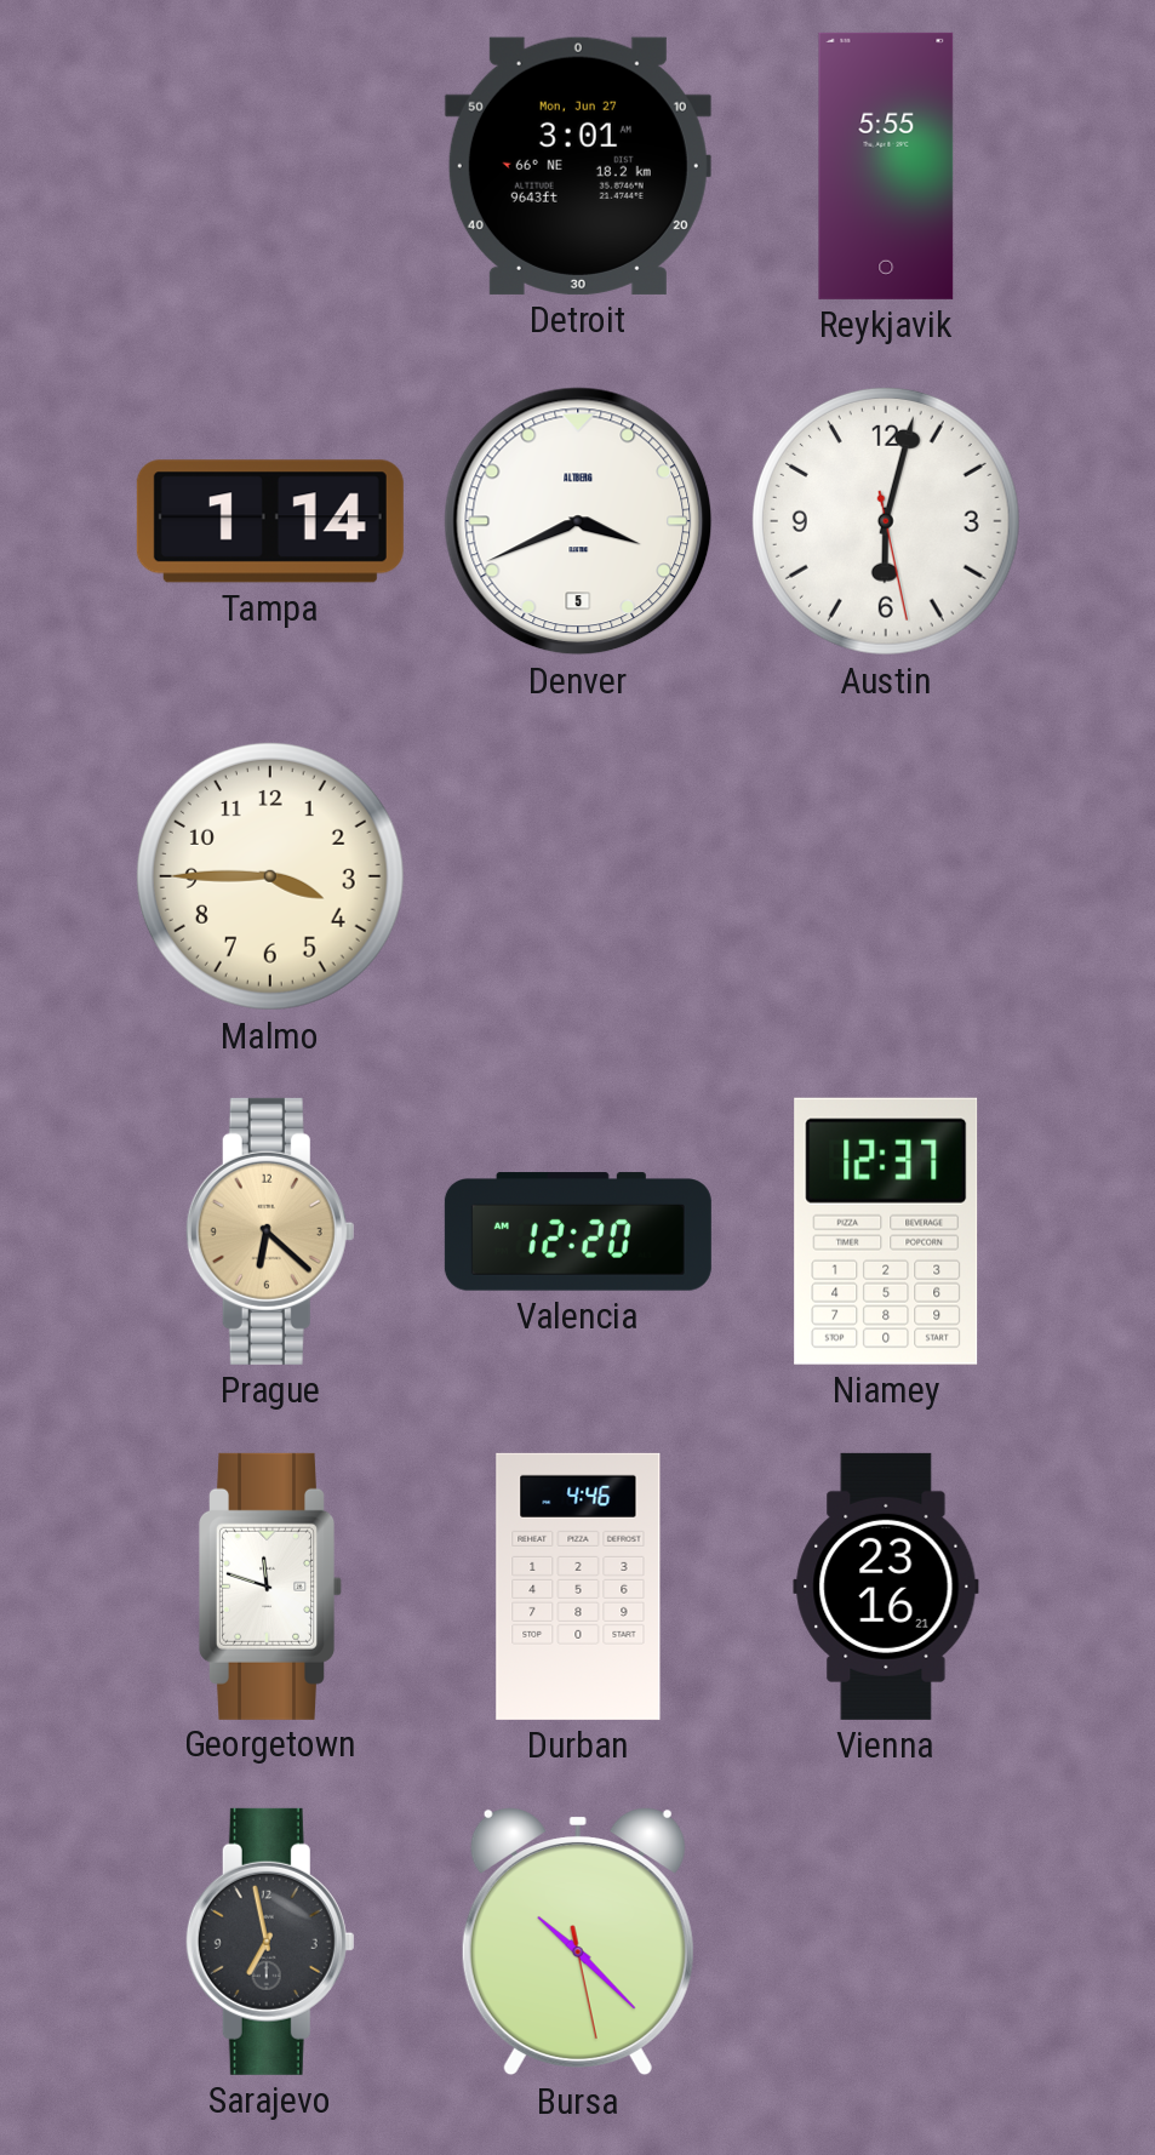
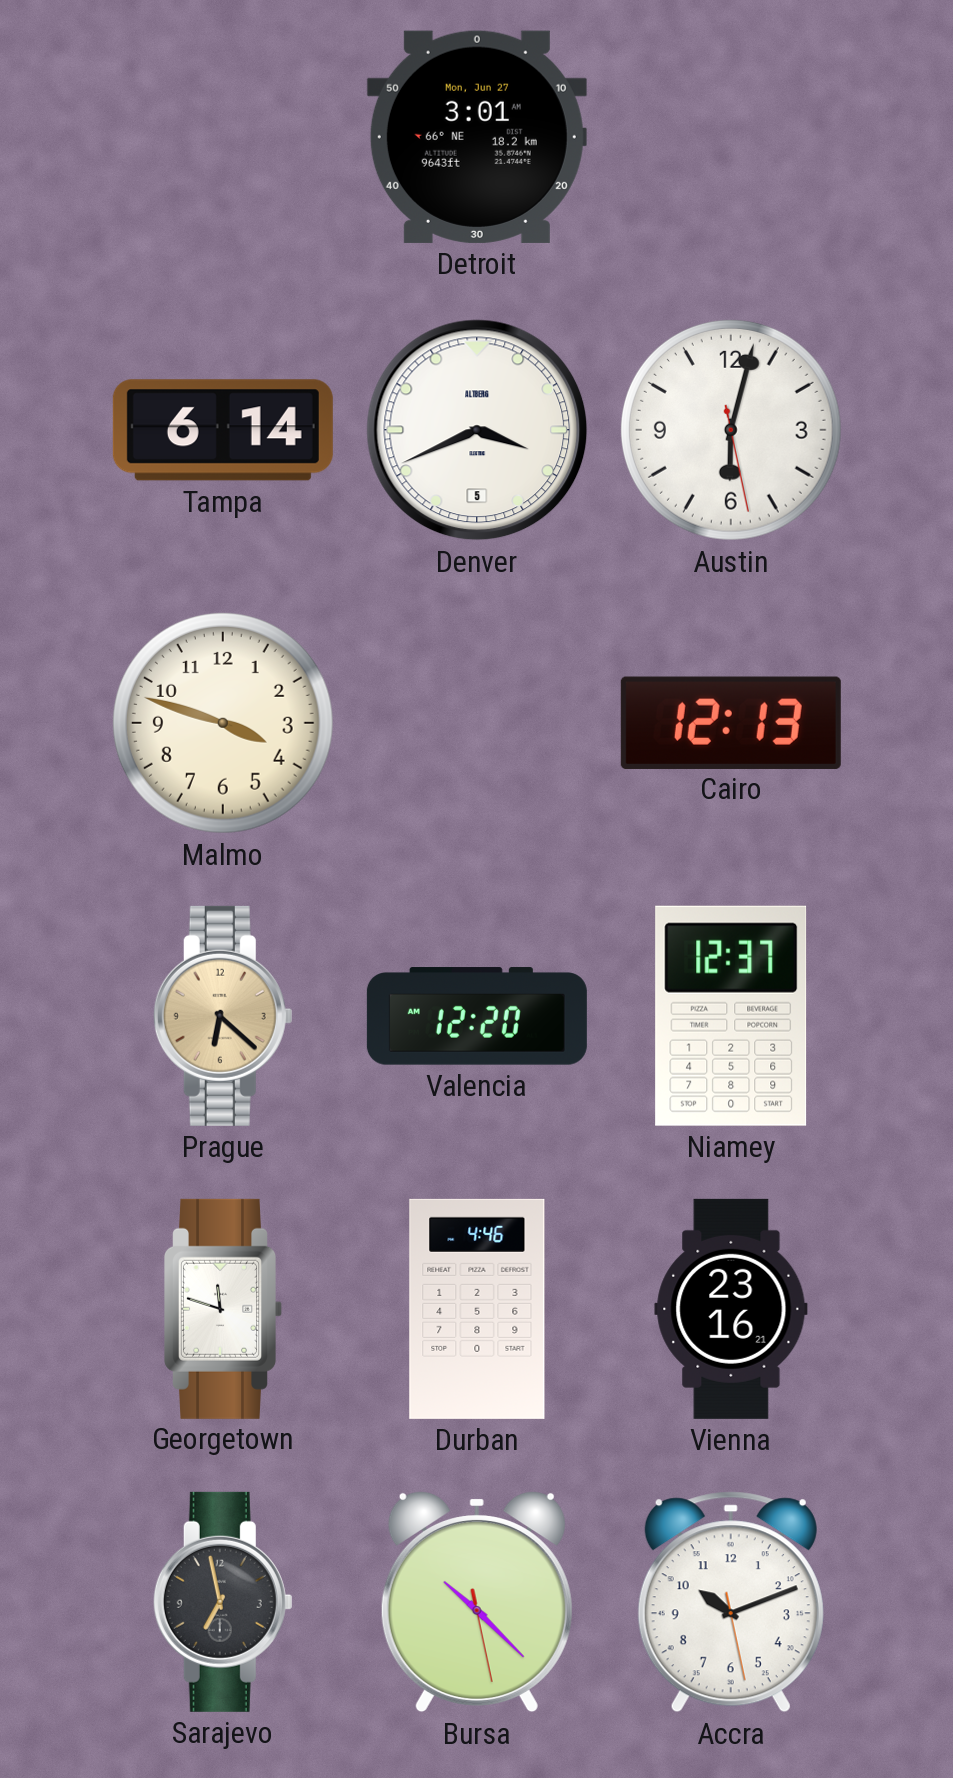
Reykjavik: 5:55 -> none
Tampa: 1:14 -> 6:14
Malmo: 3:45 -> 3:48
Cairo: none -> 12:13
Accra: none -> 10:11
